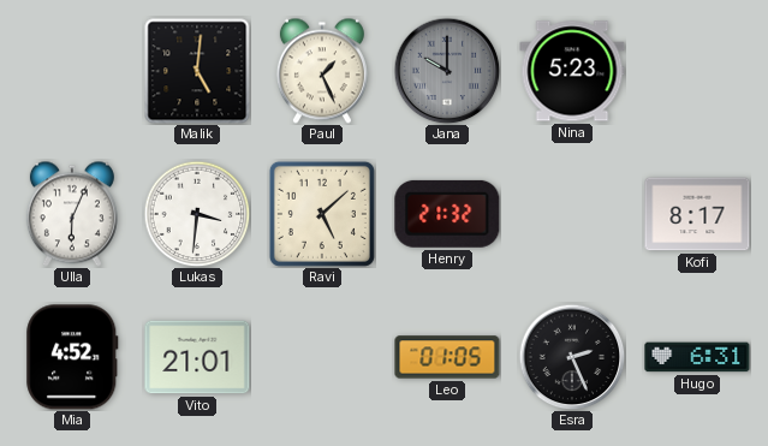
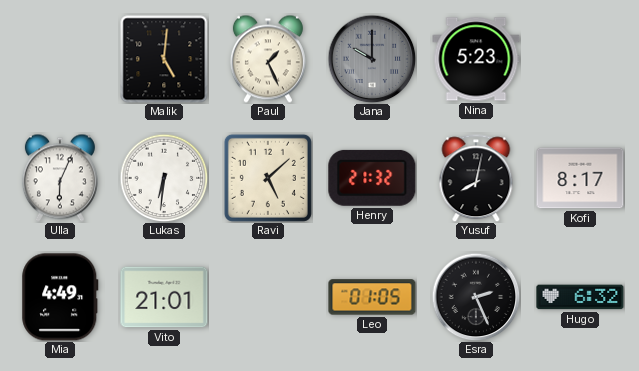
Lukas: 3:31 -> 6:31
Yusuf: none -> 8:02
Mia: 4:52 -> 4:49
Hugo: 6:31 -> 6:32
